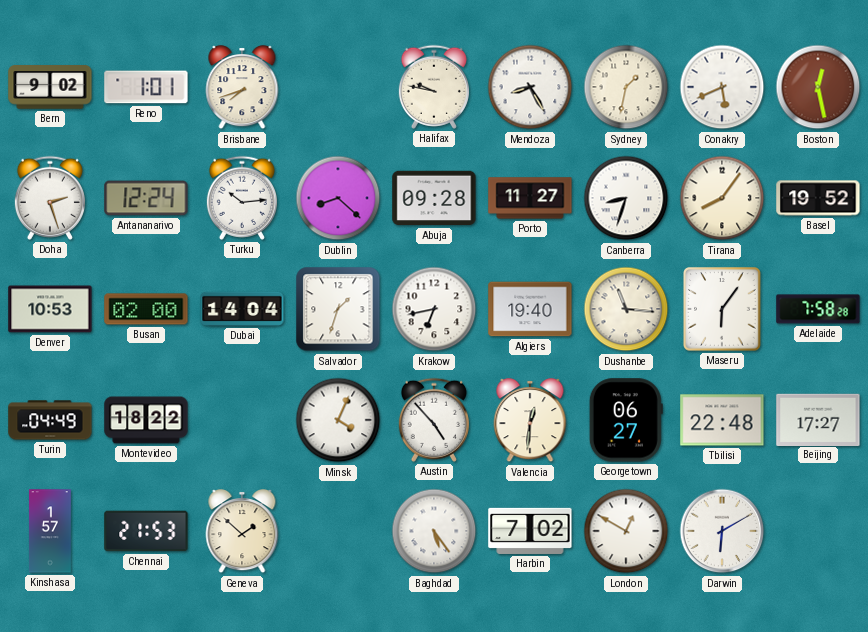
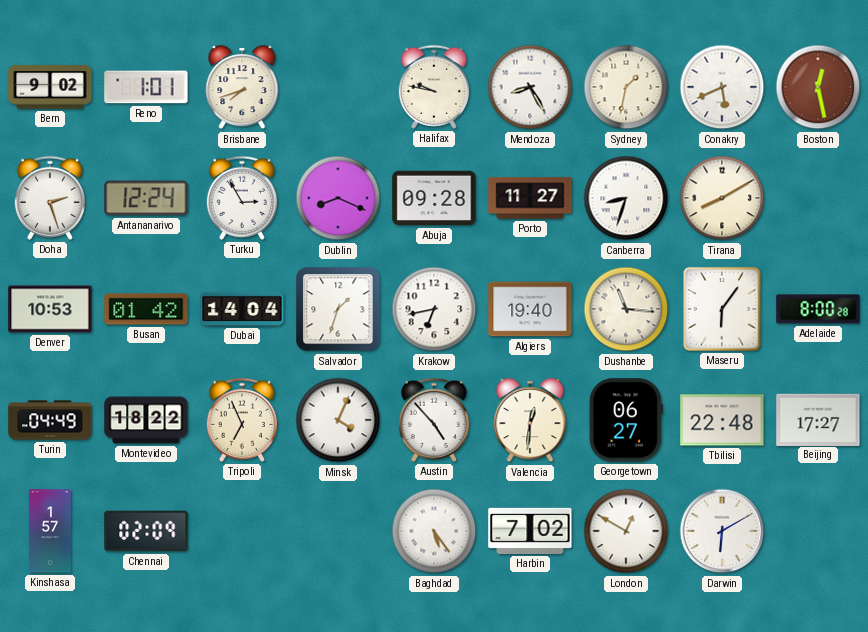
Turku: 10:14 -> 2:55
Dublin: 8:22 -> 8:19
Tirana: 8:06 -> 8:10
Basel: 19:52 -> none
Busan: 02:00 -> 01:42
Adelaide: 7:58 -> 8:00
Tripoli: none -> 6:56
Chennai: 21:53 -> 02:09
Geneva: 1:52 -> none
